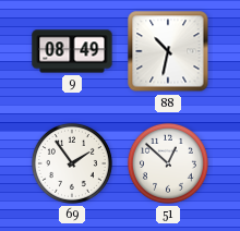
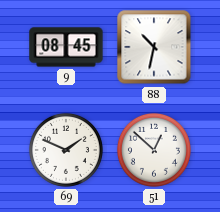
9: 08:49 -> 08:45
69: 1:54 -> 1:49
